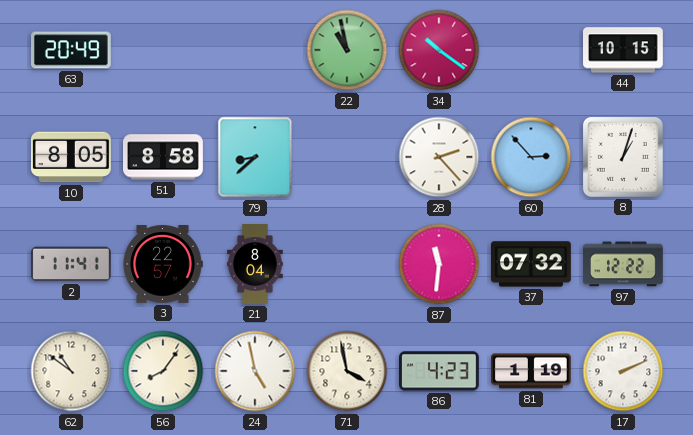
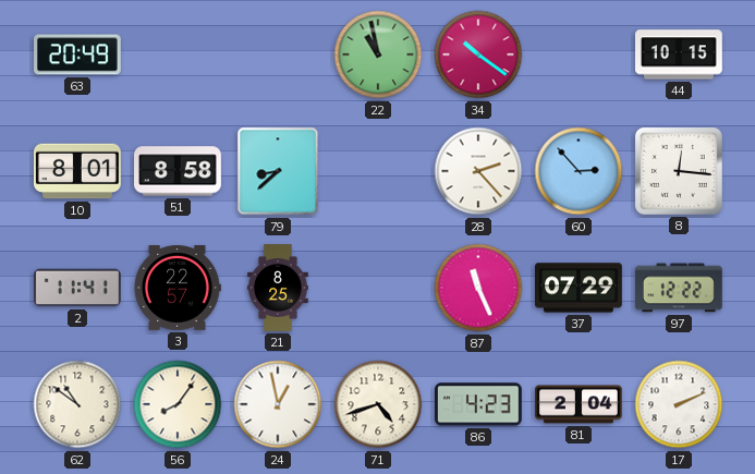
10: 8:05 -> 8:01
8: 1:03 -> 12:16
21: 8:04 -> 8:25
87: 11:31 -> 11:26
37: 07:32 -> 07:29
24: 4:58 -> 12:58
71: 3:58 -> 4:42
81: 1:19 -> 2:04
